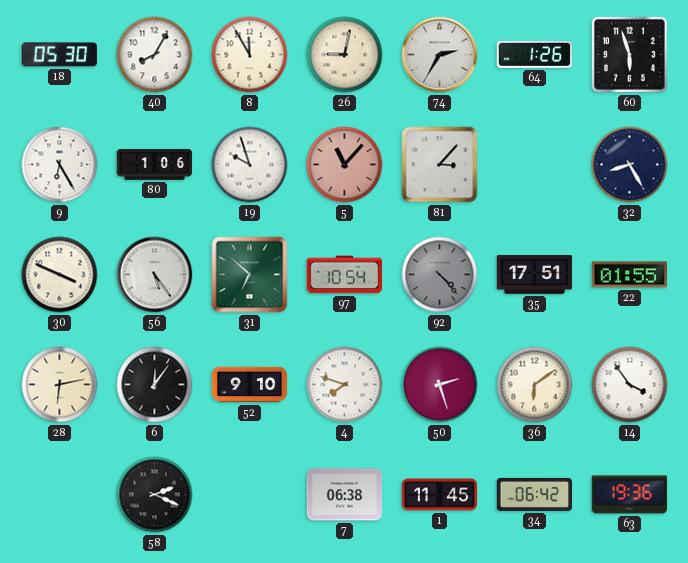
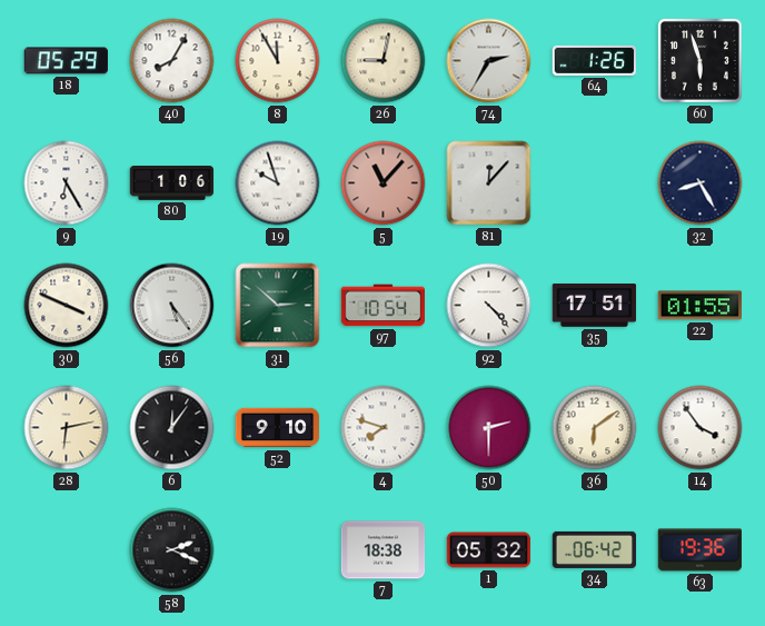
18: 05:30 -> 05:29
81: 3:07 -> 12:07
31: 6:52 -> 2:52
92 dial: grey -> white
50: 2:27 -> 2:30
7: 06:38 -> 18:38
1: 11:45 -> 05:32
